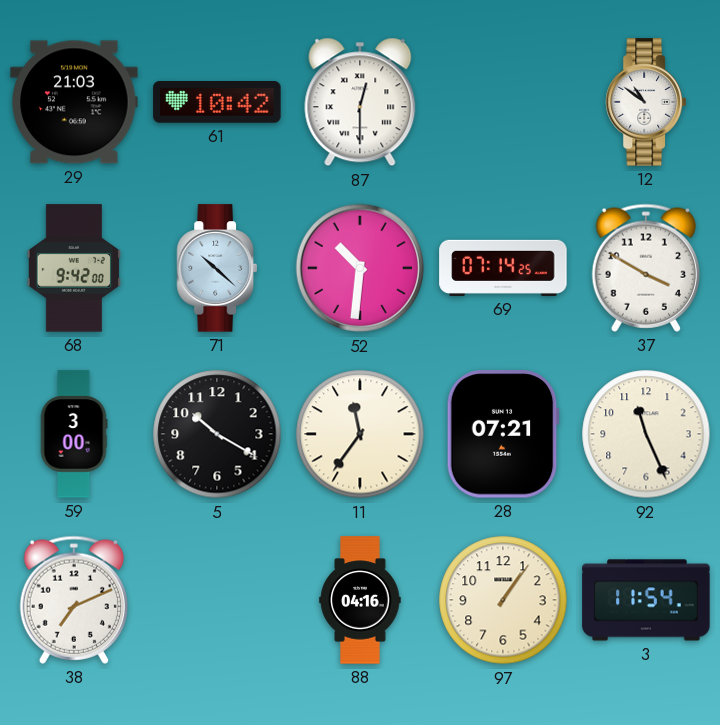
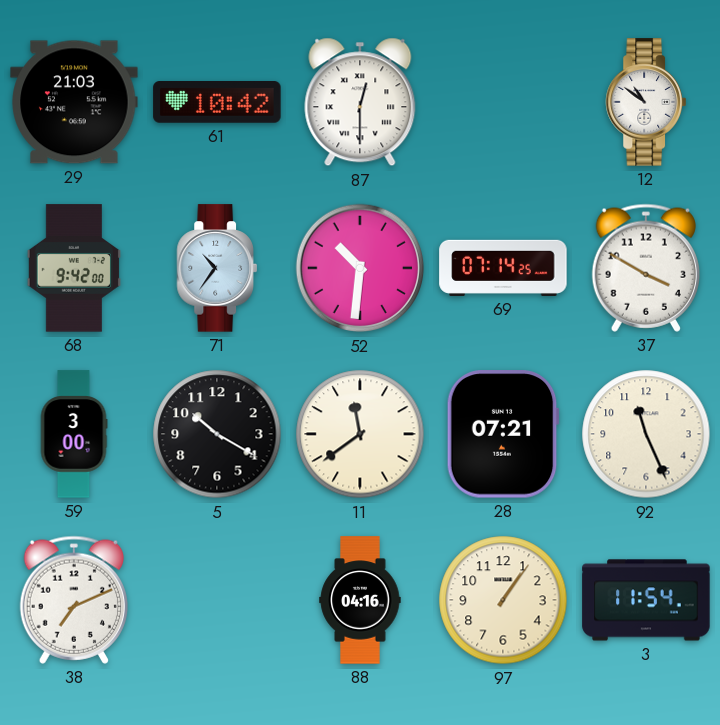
71: 10:22 -> 10:36
11: 11:36 -> 11:39
